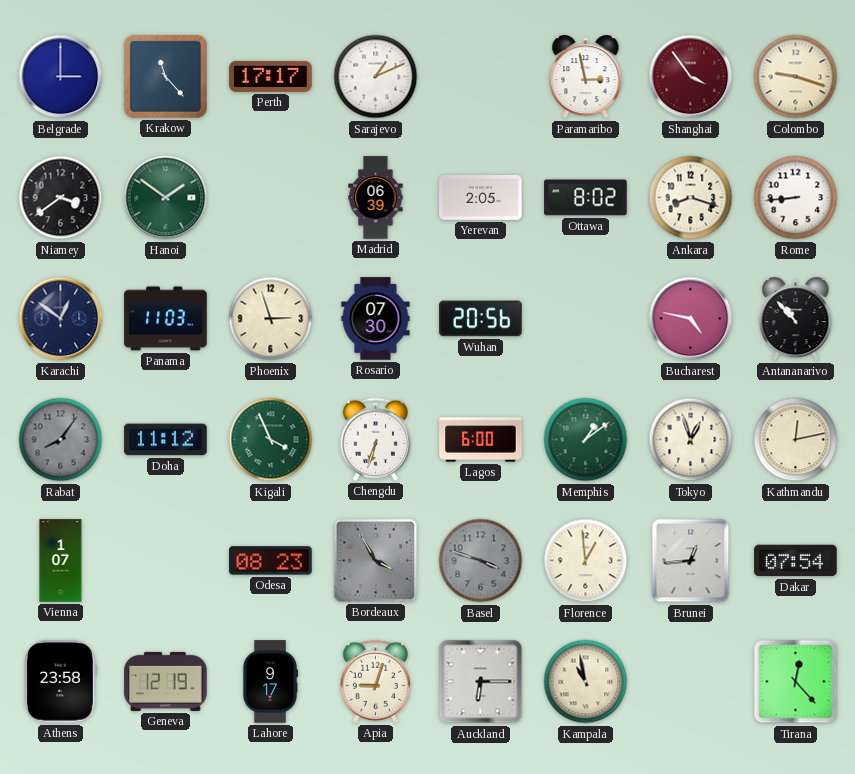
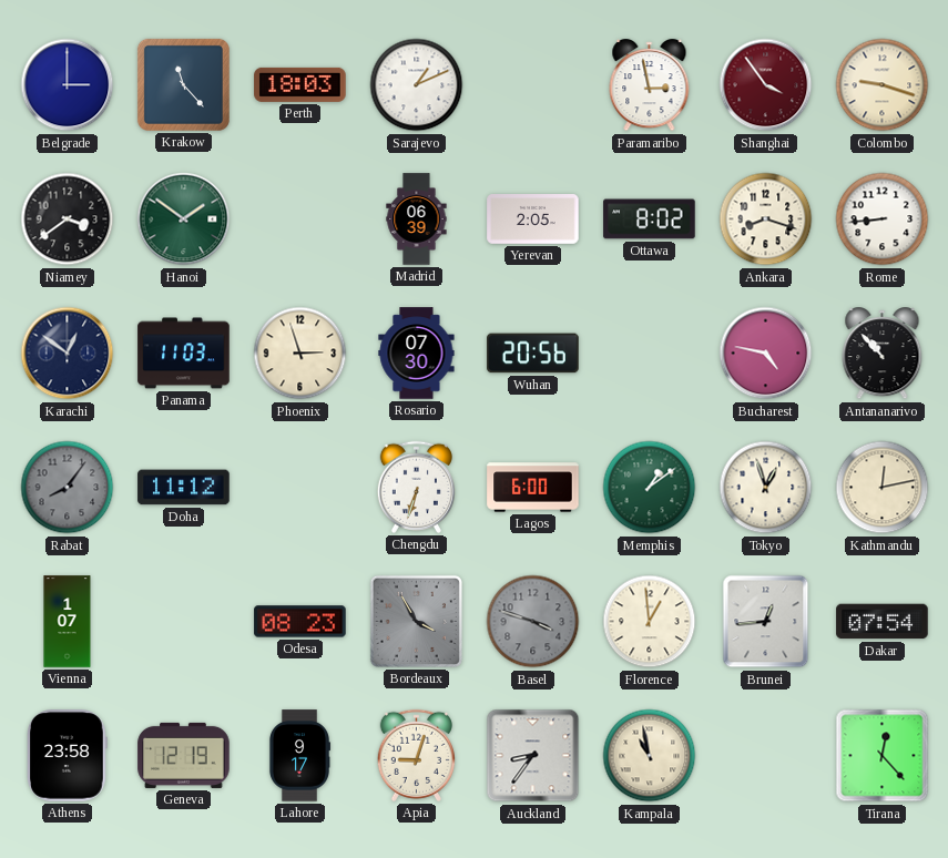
Perth: 17:17 -> 18:03
Kigali: 3:56 -> none
Auckland: 6:15 -> 8:36
